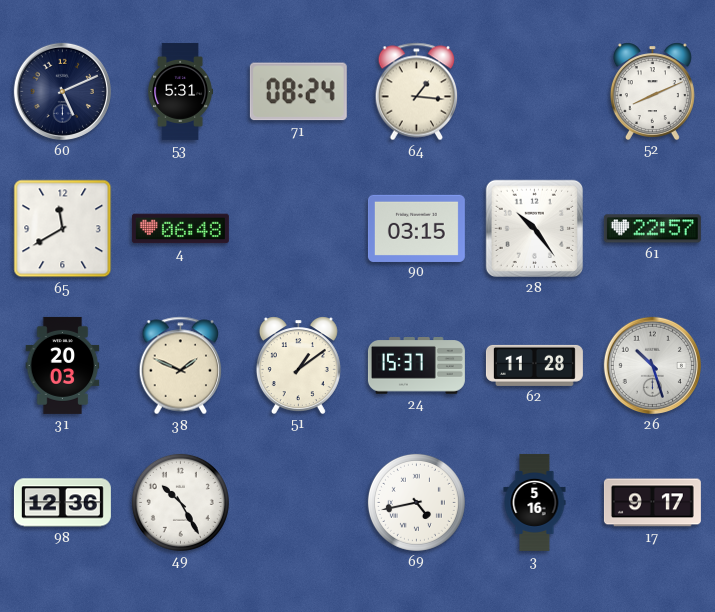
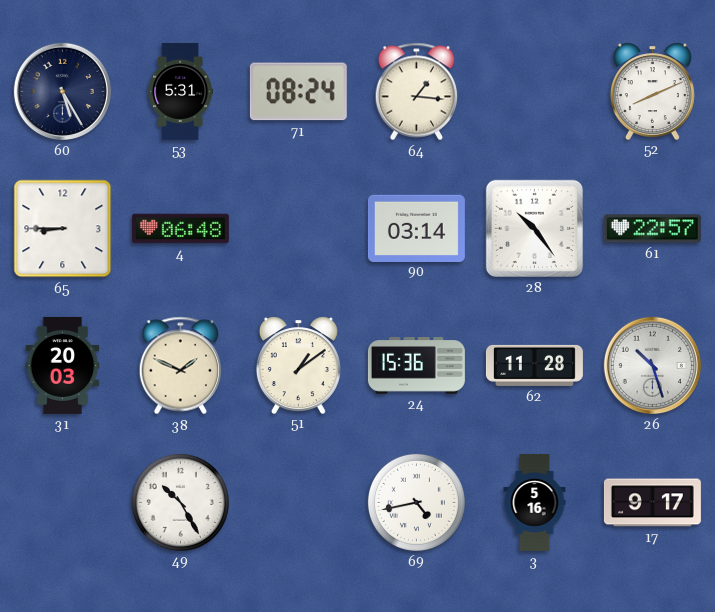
60: 5:11 -> 5:25
65: 11:40 -> 8:45
90: 03:15 -> 03:14
24: 15:37 -> 15:36
98: 12:36 -> none
